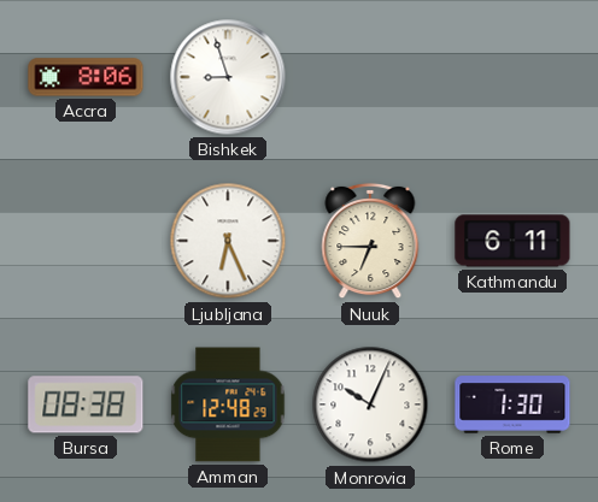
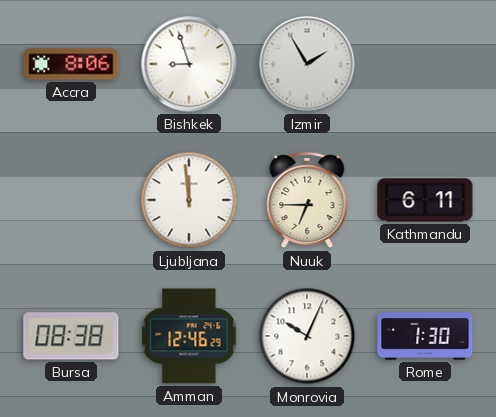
Izmir: none -> 1:55
Ljubljana: 6:26 -> 11:59
Amman: 12:48 -> 12:46
